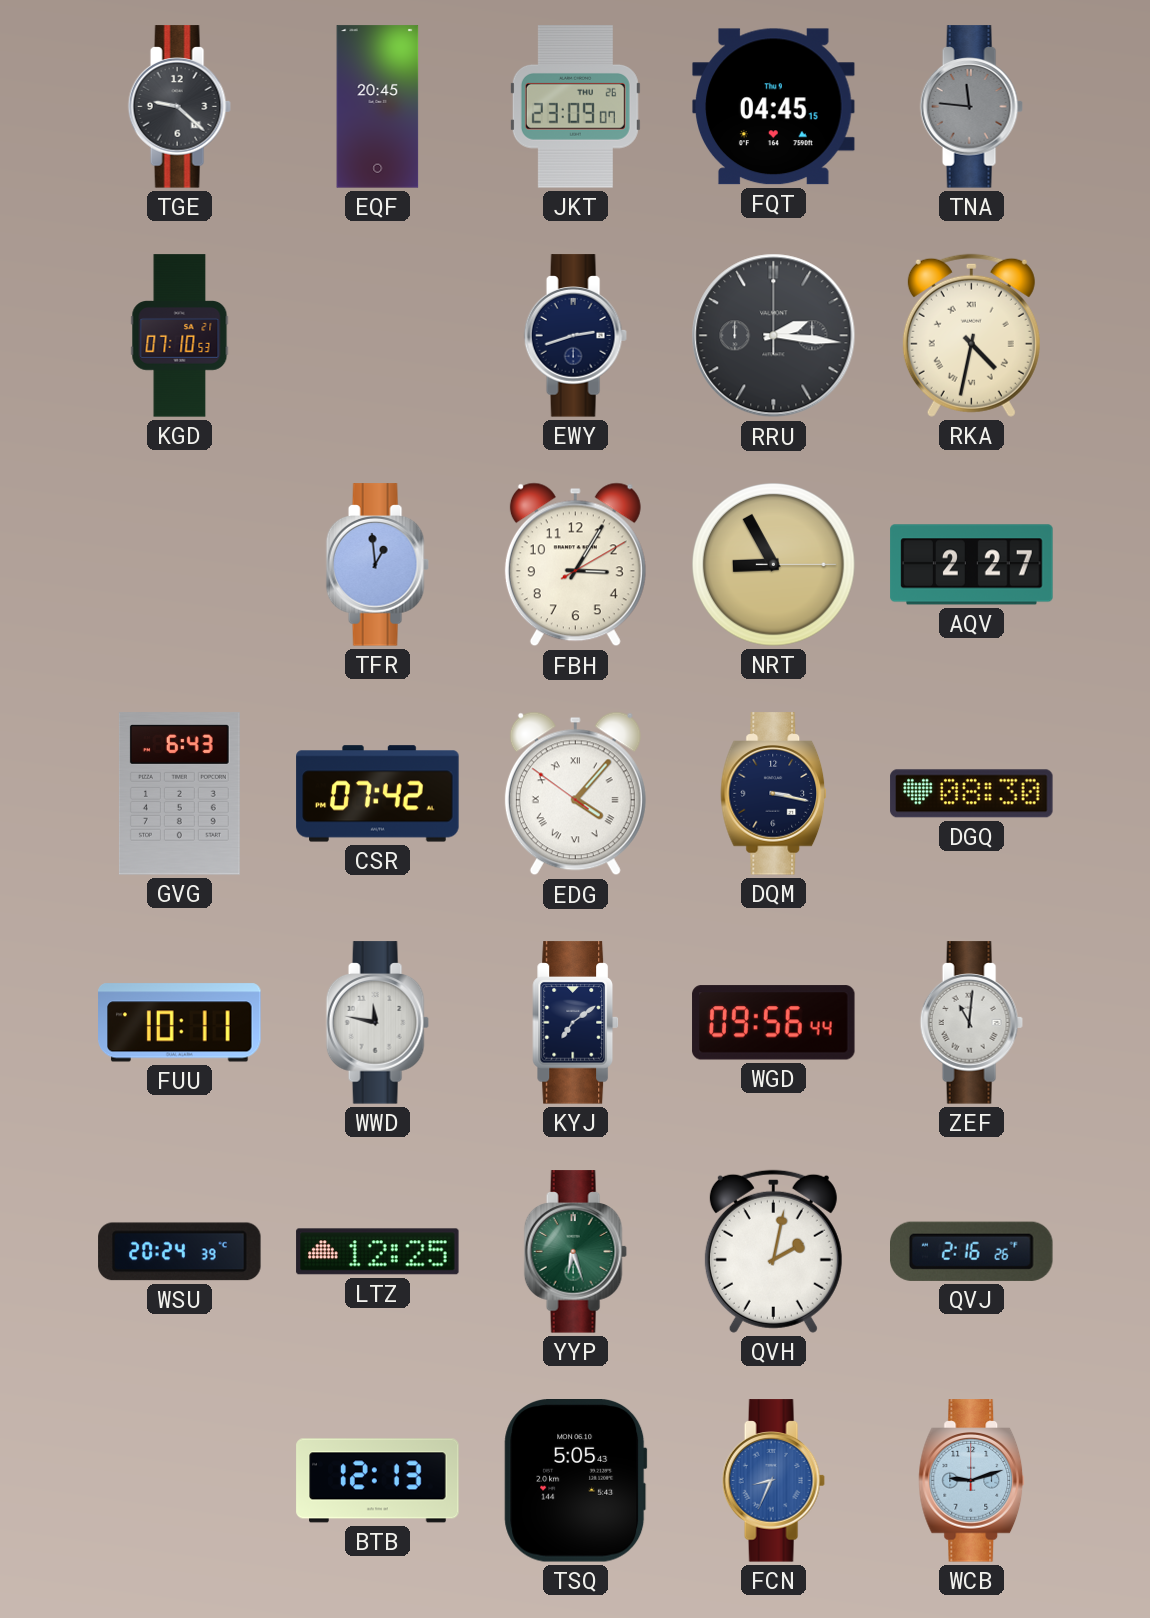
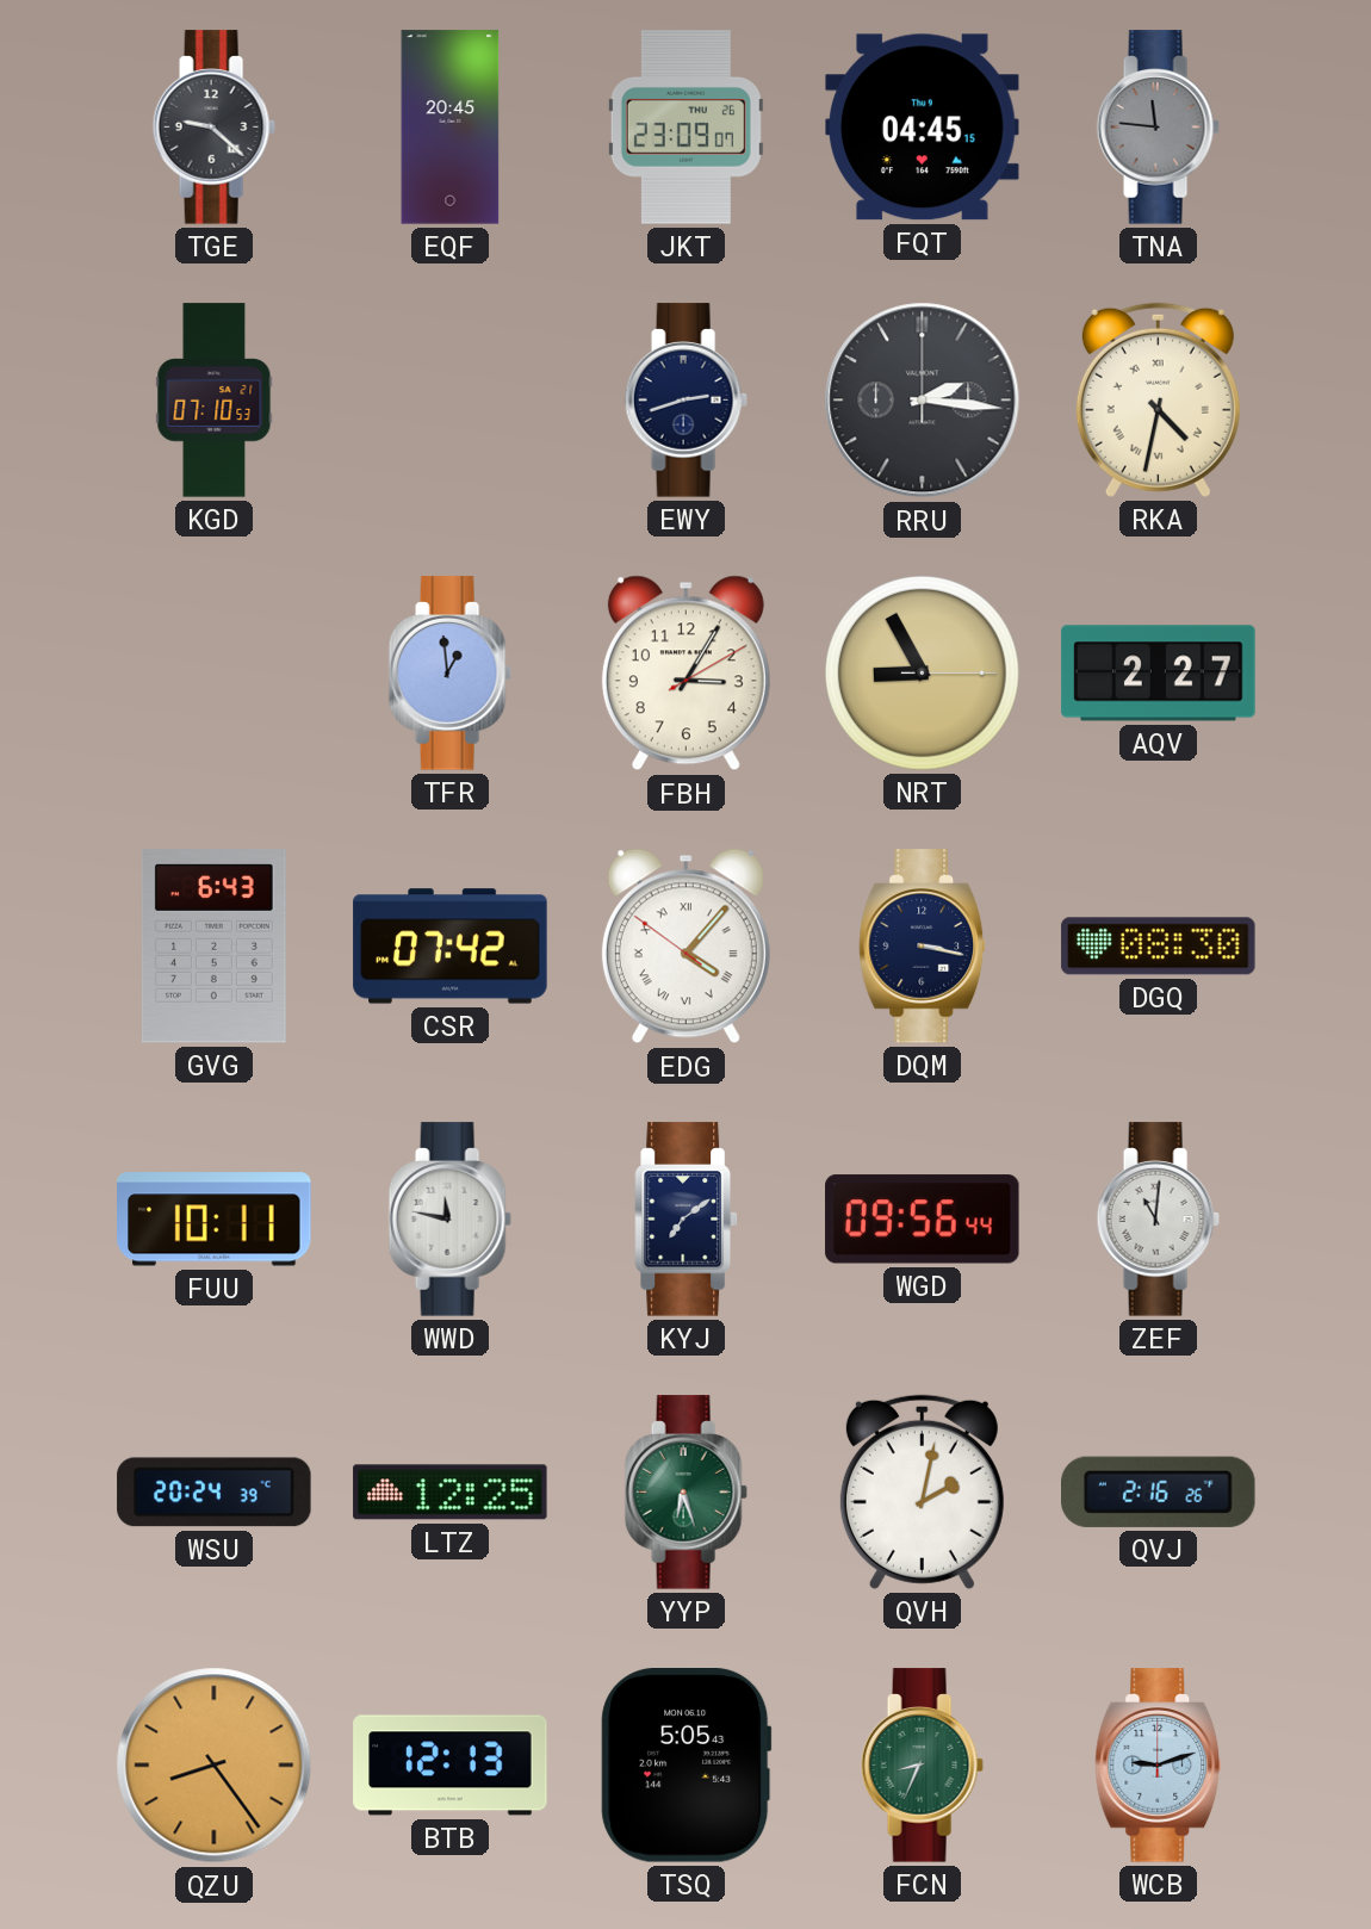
QZU: none -> 8:24
FCN dial: blue -> green
